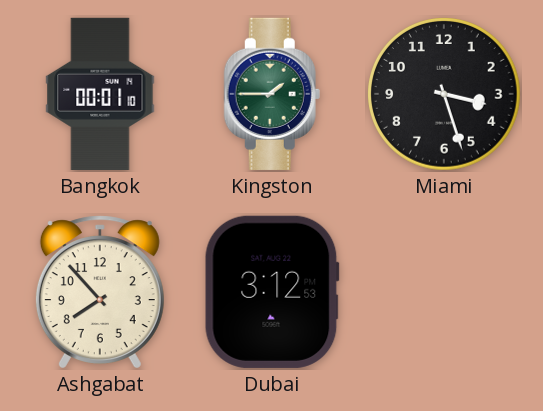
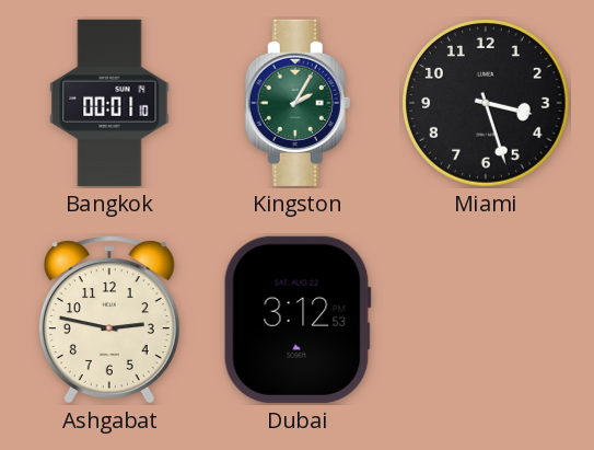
Kingston: 1:45 -> 2:05
Ashgabat: 7:53 -> 2:47
